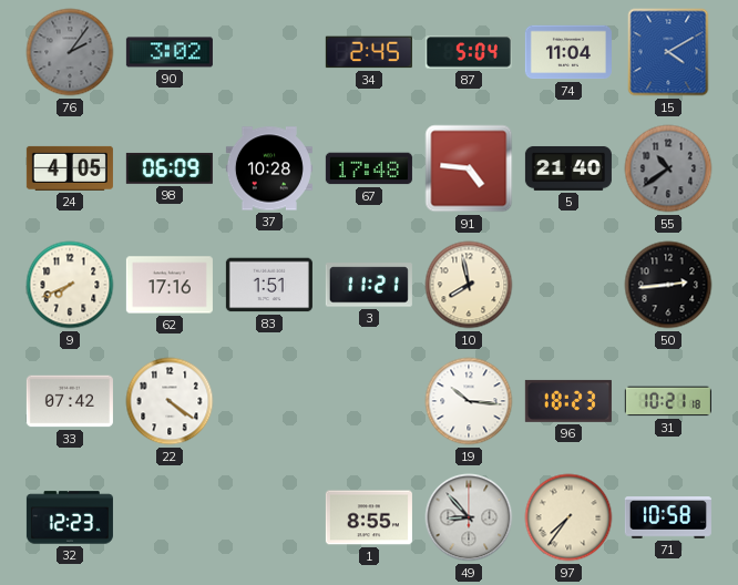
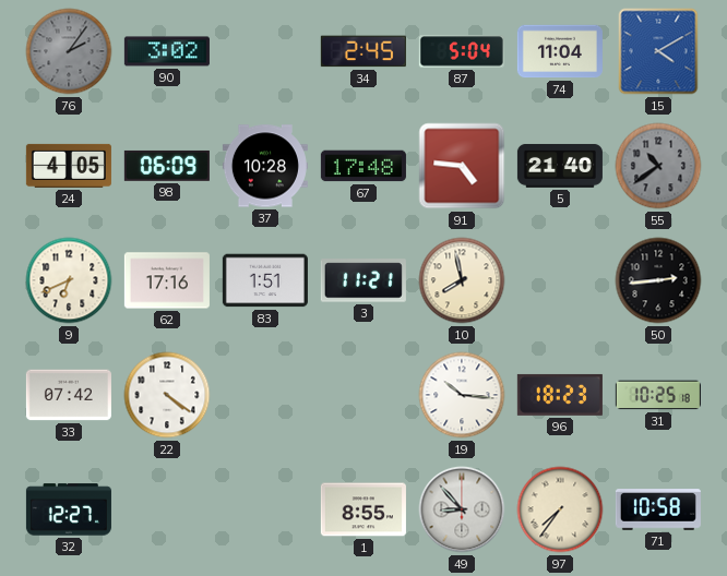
9: 7:41 -> 6:41
31: 10:21 -> 10:25
32: 12:23 -> 12:27
